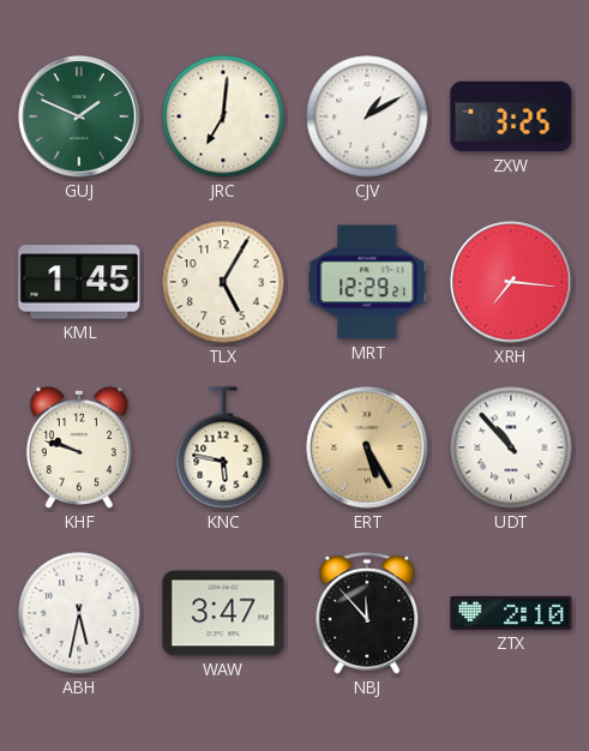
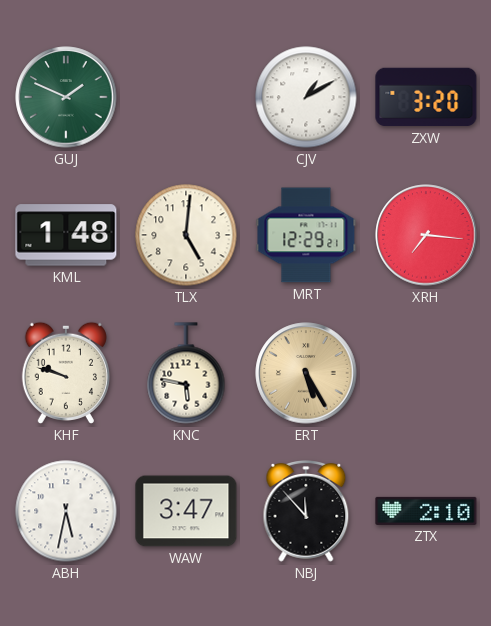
JRC: 7:01 -> none
ZXW: 3:25 -> 3:20
KML: 1:45 -> 1:48
TLX: 5:05 -> 5:01
UDT: 10:53 -> none
